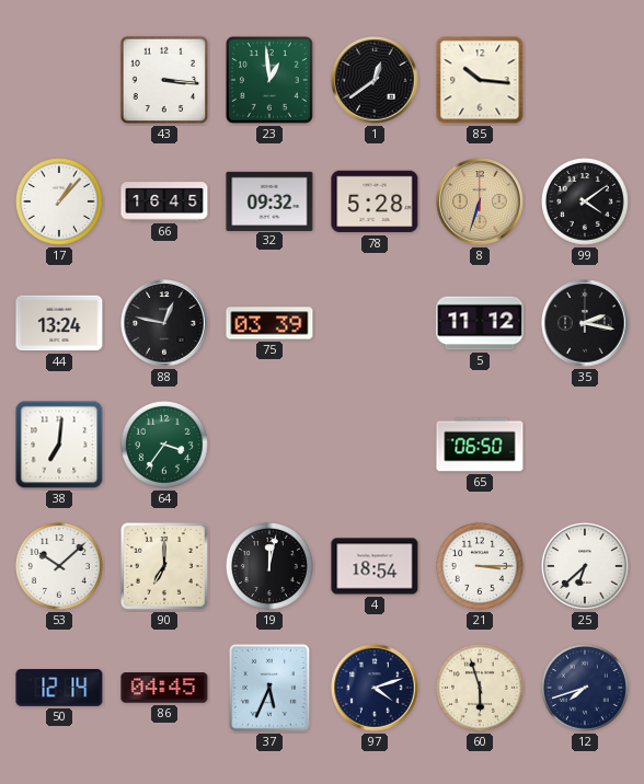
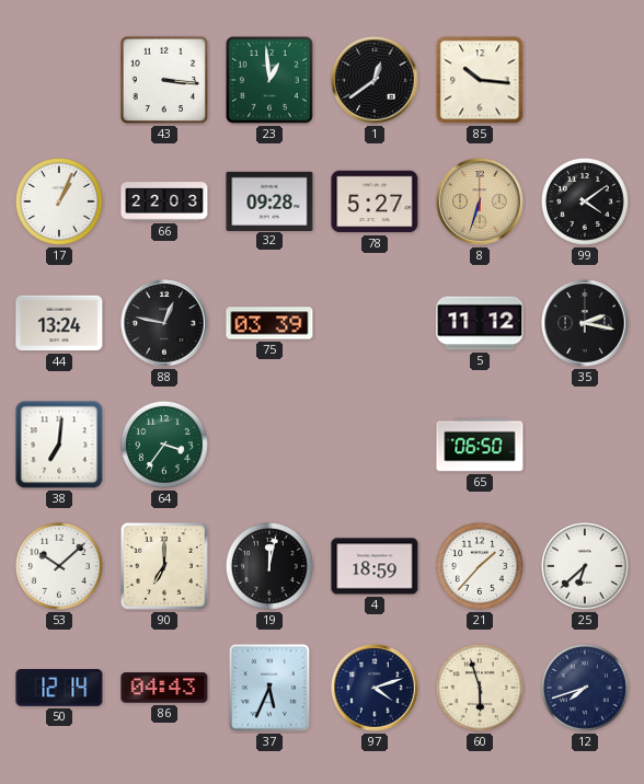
17: 1:07 -> 1:04
66: 16:45 -> 22:03
32: 09:32 -> 09:28
78: 5:28 -> 5:27
4: 18:54 -> 18:59
21: 3:15 -> 1:37
86: 04:45 -> 04:43
